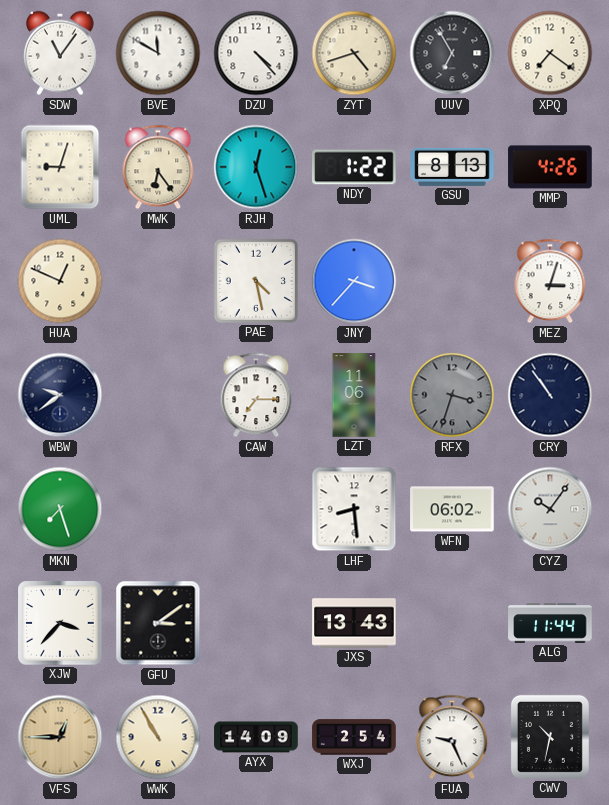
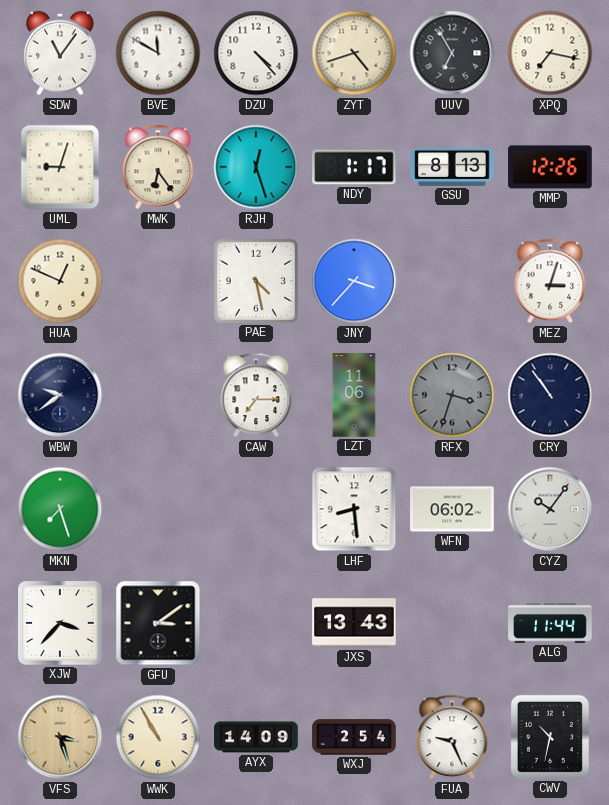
XPQ: 7:21 -> 7:17
NDY: 1:22 -> 1:17
MMP: 4:26 -> 12:26
VFS: 12:45 -> 3:27
